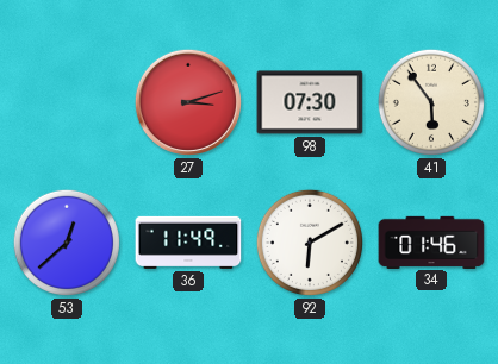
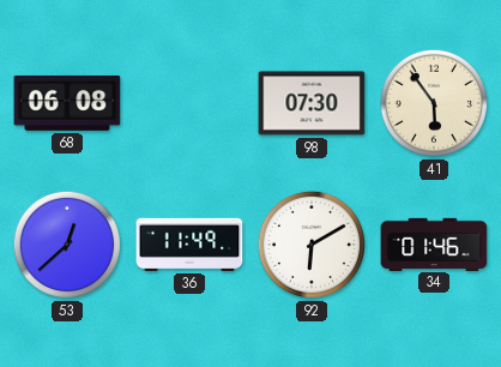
68: none -> 06:08
27: 3:12 -> none
